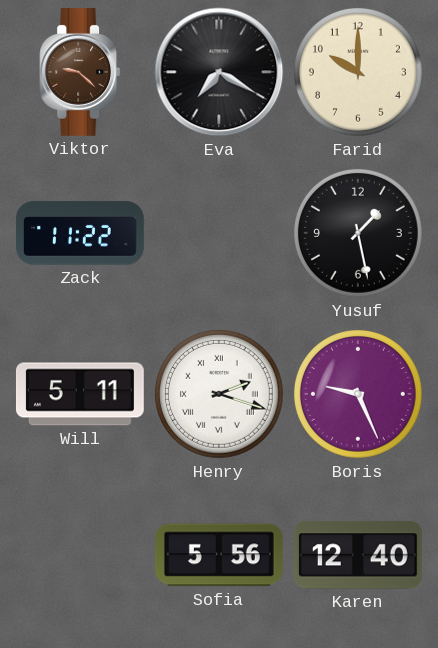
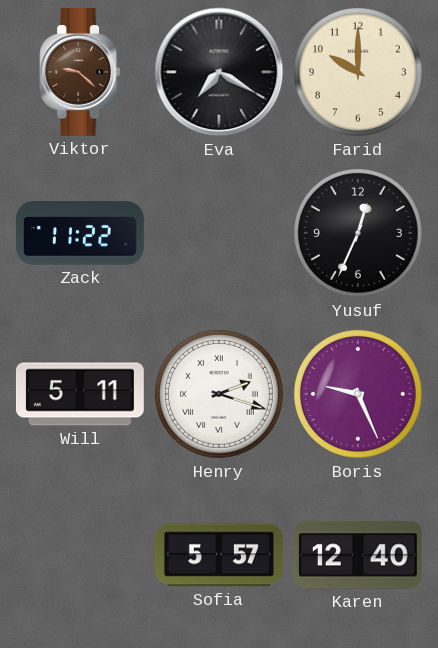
Yusuf: 1:28 -> 12:34
Sofia: 5:56 -> 5:57
